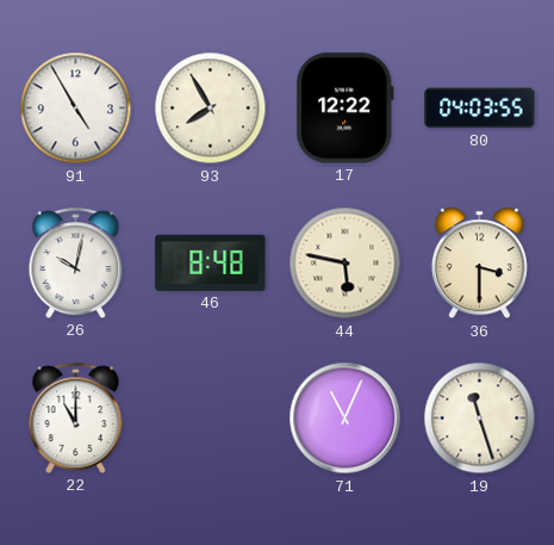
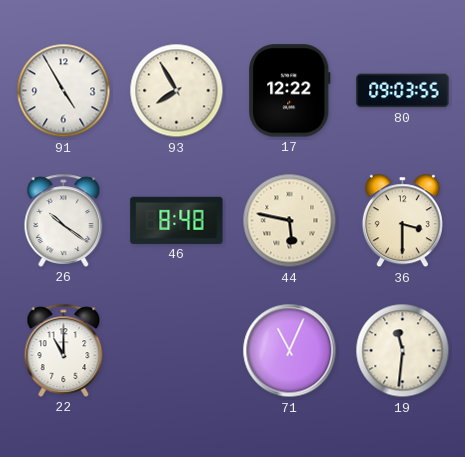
80: 04:03 -> 09:03
26: 10:02 -> 10:21
19: 11:27 -> 11:31
